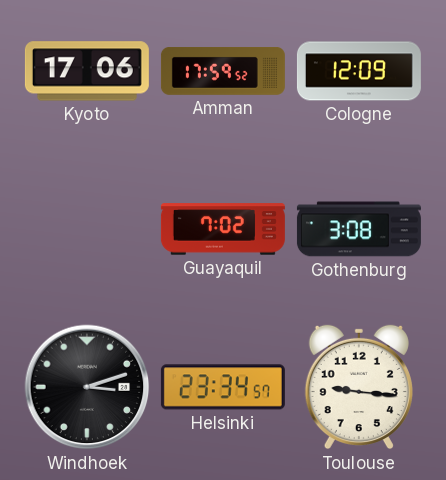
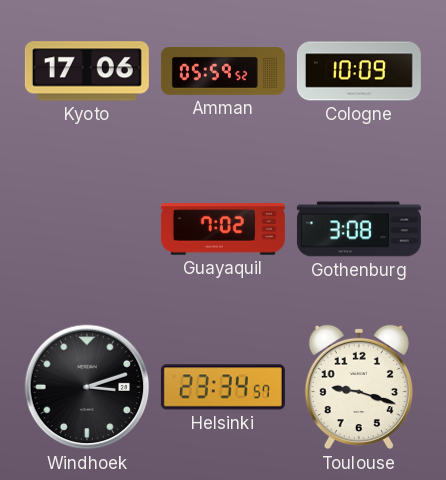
Amman: 17:59 -> 05:59
Cologne: 12:09 -> 10:09
Toulouse: 9:16 -> 9:18
